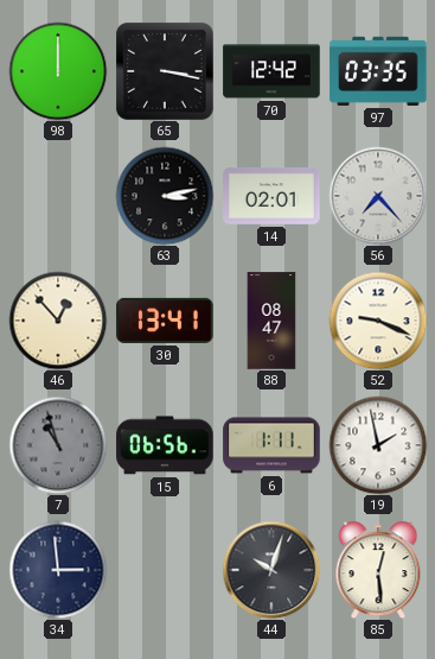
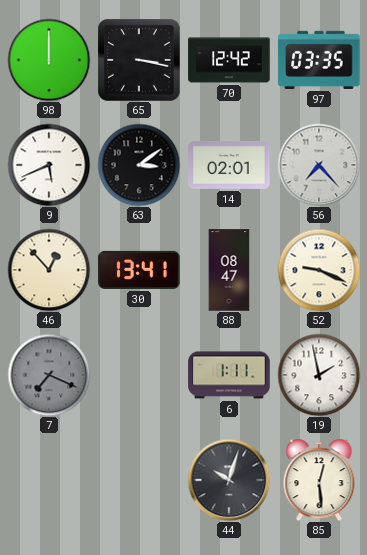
9: none -> 5:41
63: 3:13 -> 3:09
7: 10:57 -> 7:19
15: 06:56 -> none
34: 2:59 -> none
